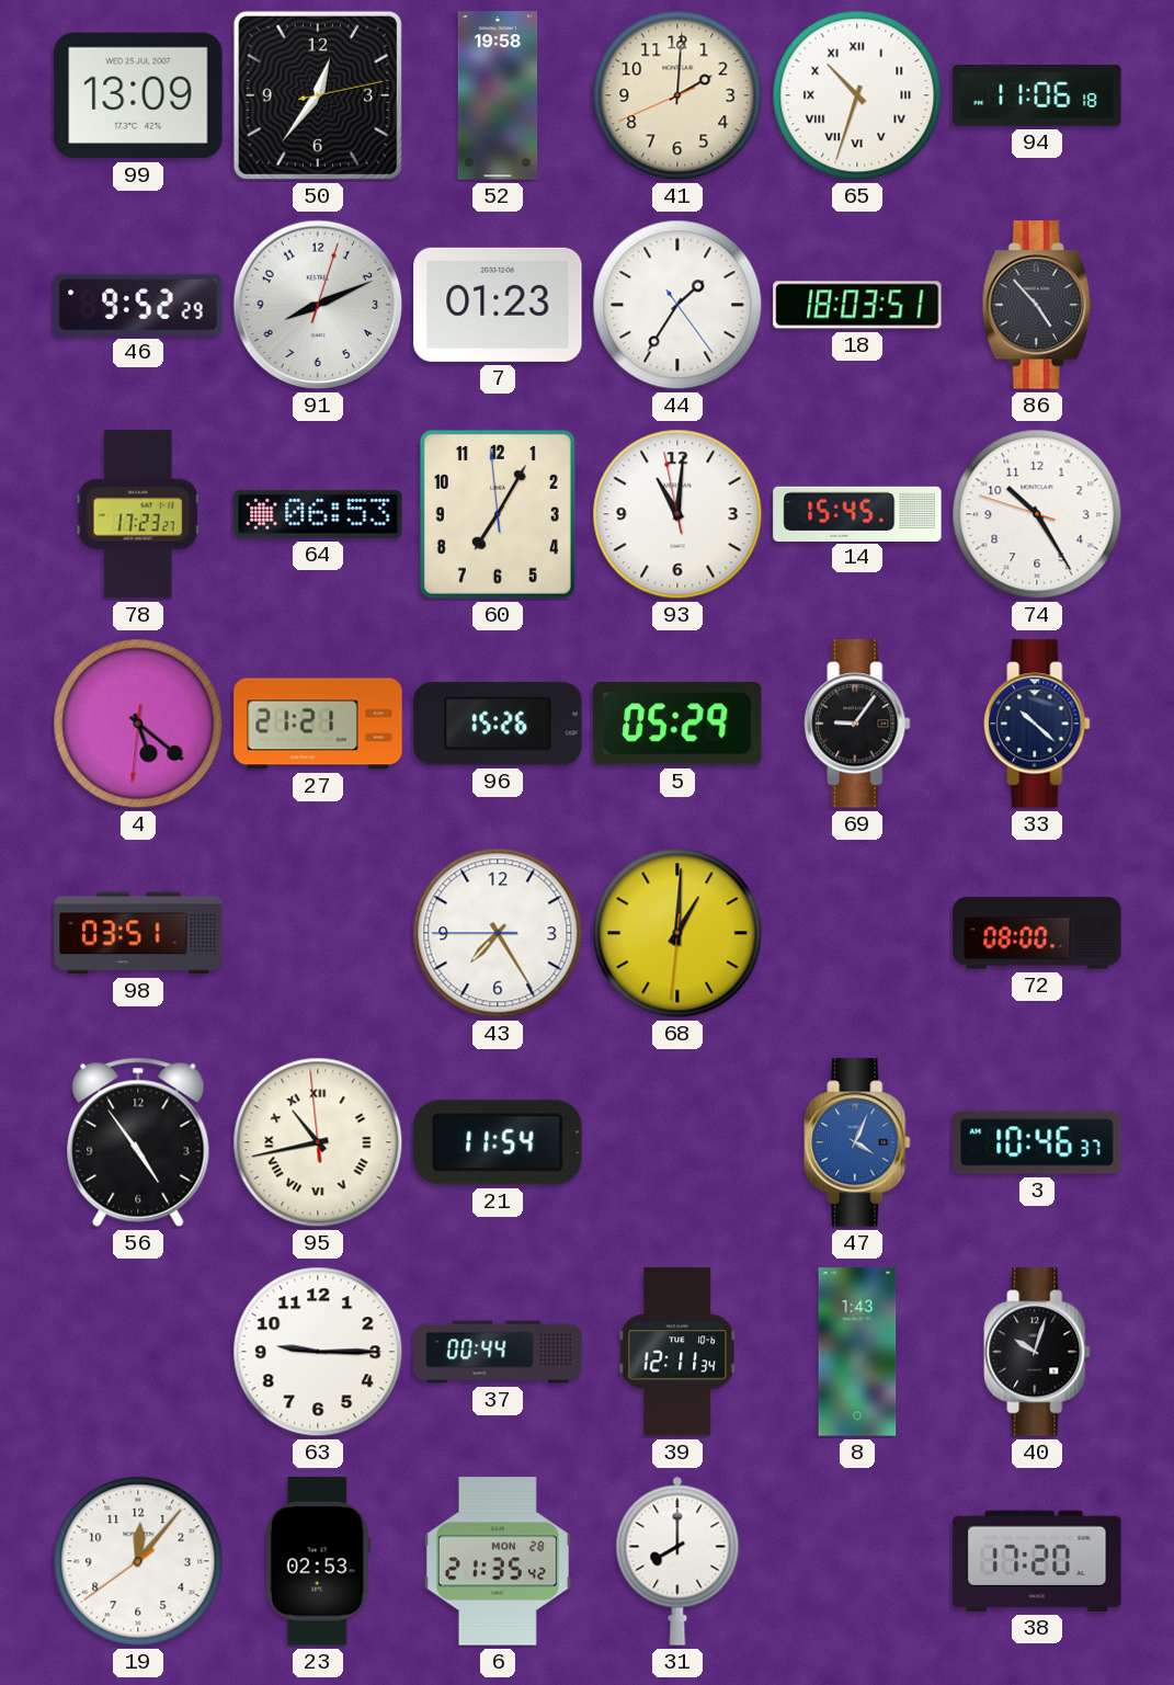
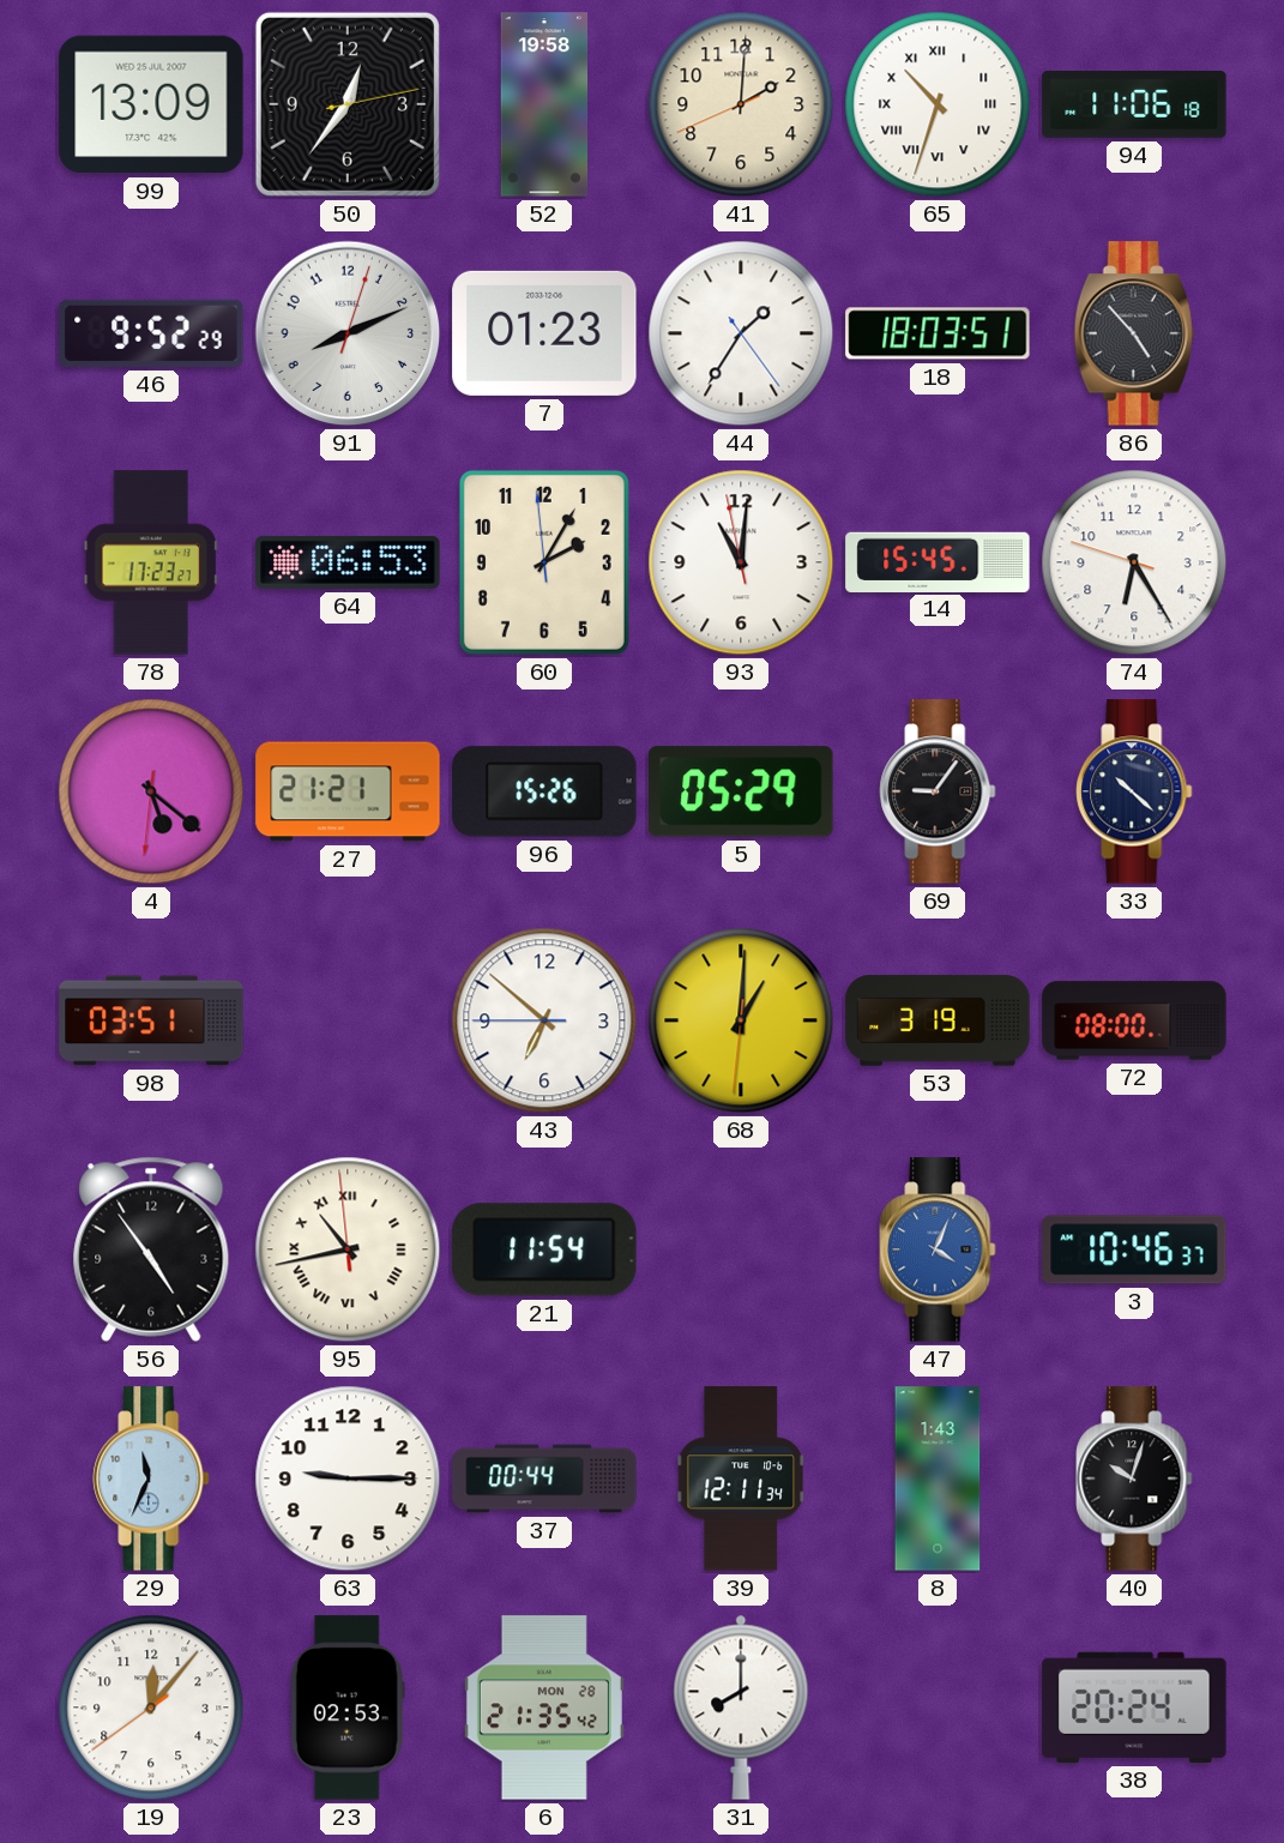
60: 7:04 -> 2:04
74: 10:24 -> 6:24
43: 7:24 -> 6:51
53: none -> 3:19
29: none -> 11:34
38: 17:20 -> 20:24
